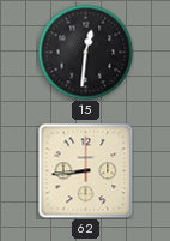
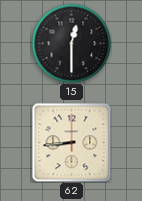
15: 12:31 -> 12:30
